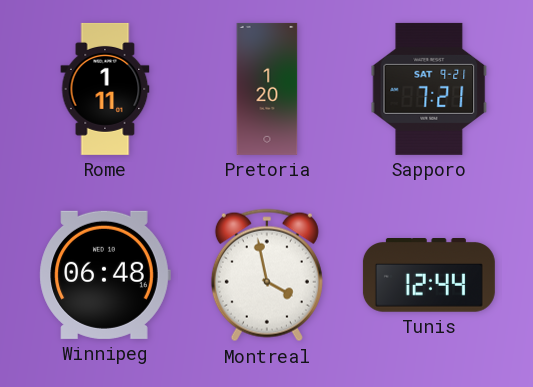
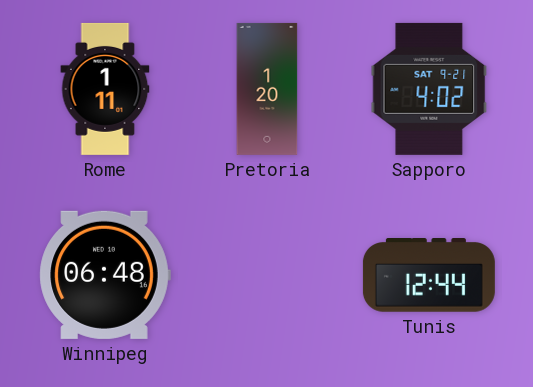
Sapporo: 7:21 -> 4:02
Montreal: 3:58 -> none
